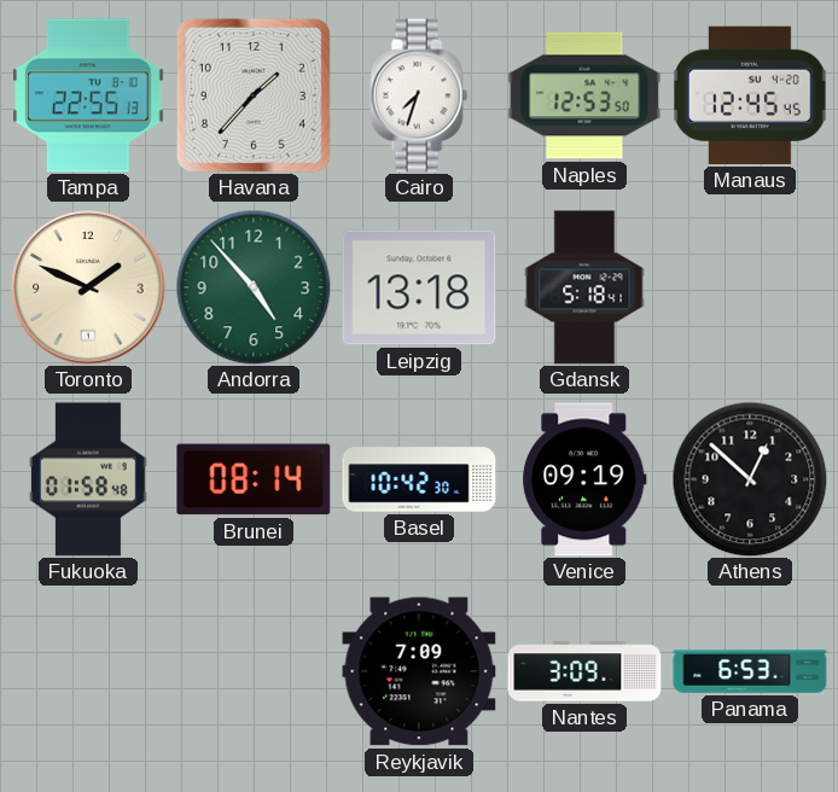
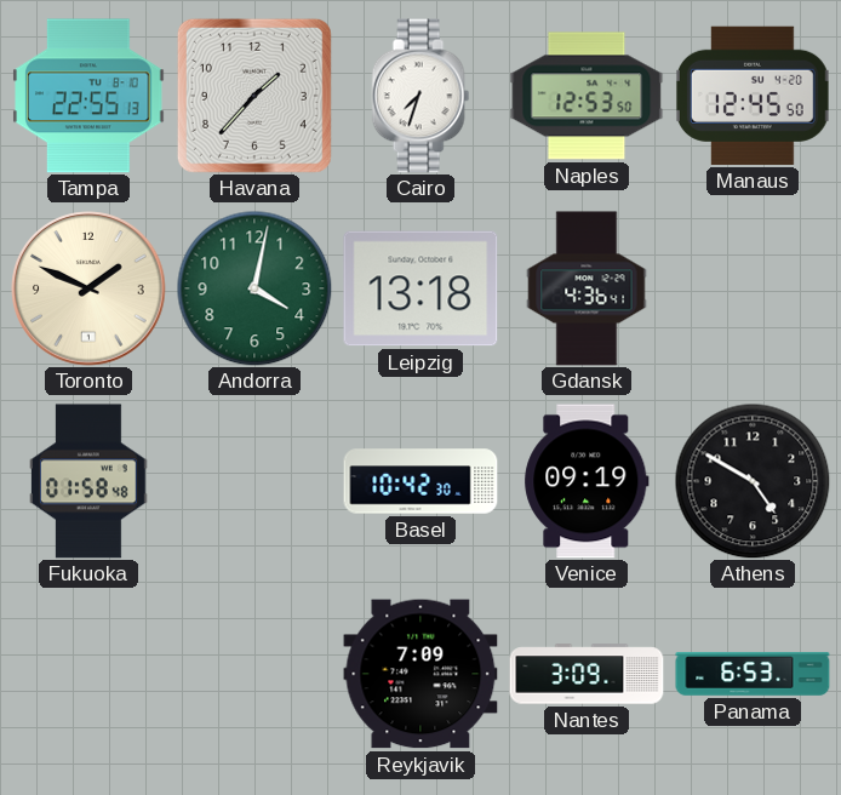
Manaus: 12:45:45 -> 12:45:50
Andorra: 4:53 -> 4:02
Gdansk: 5:18 -> 4:36
Brunei: 08:14 -> none
Athens: 12:52 -> 4:50
